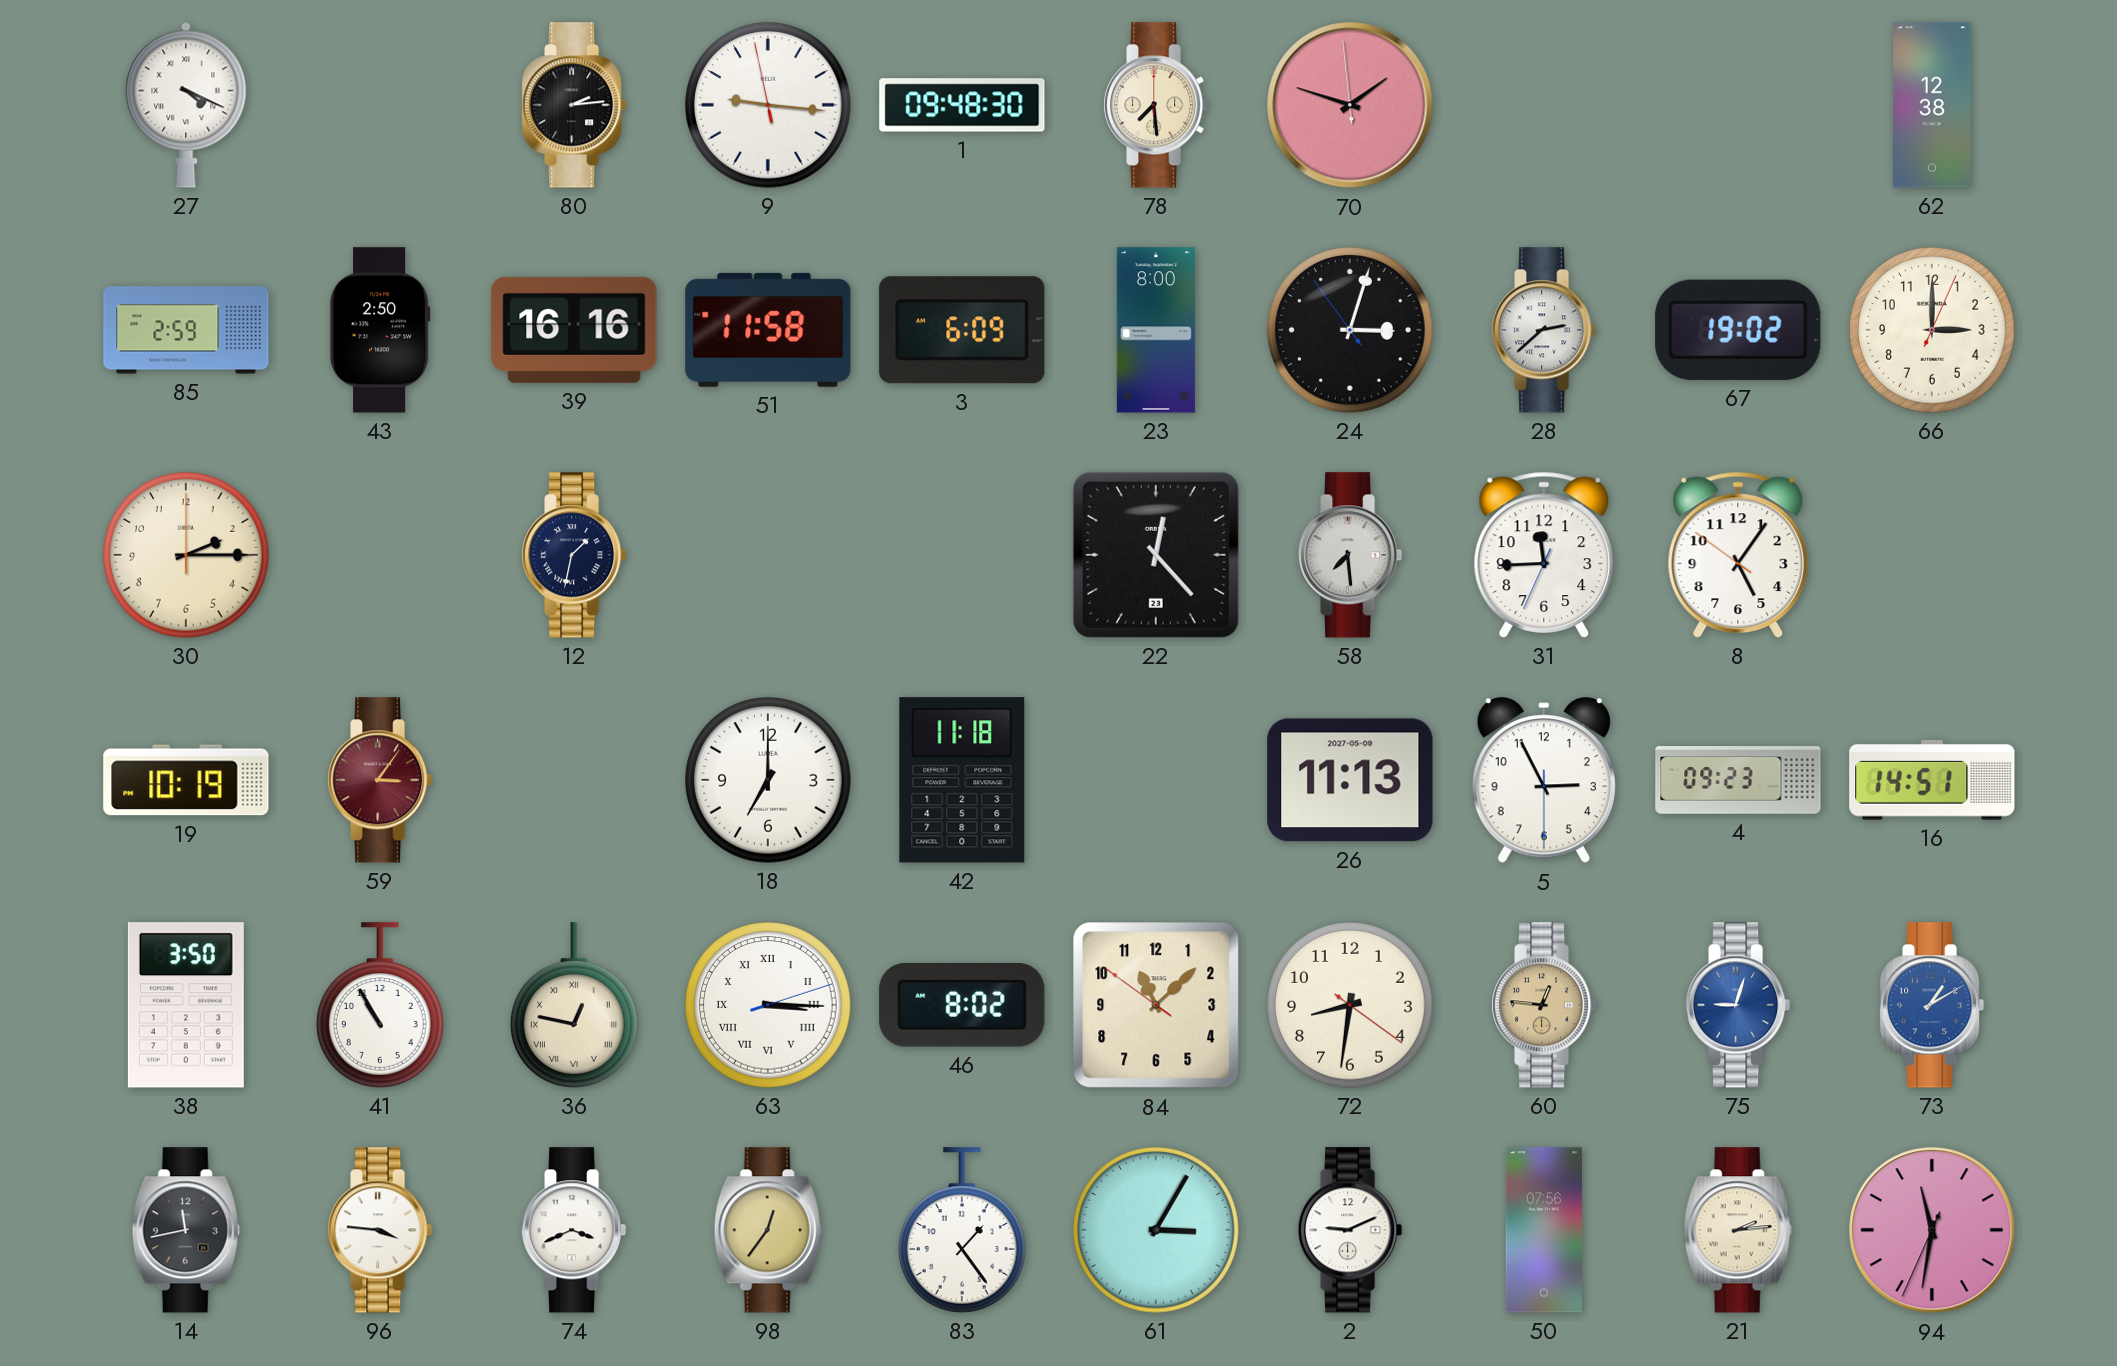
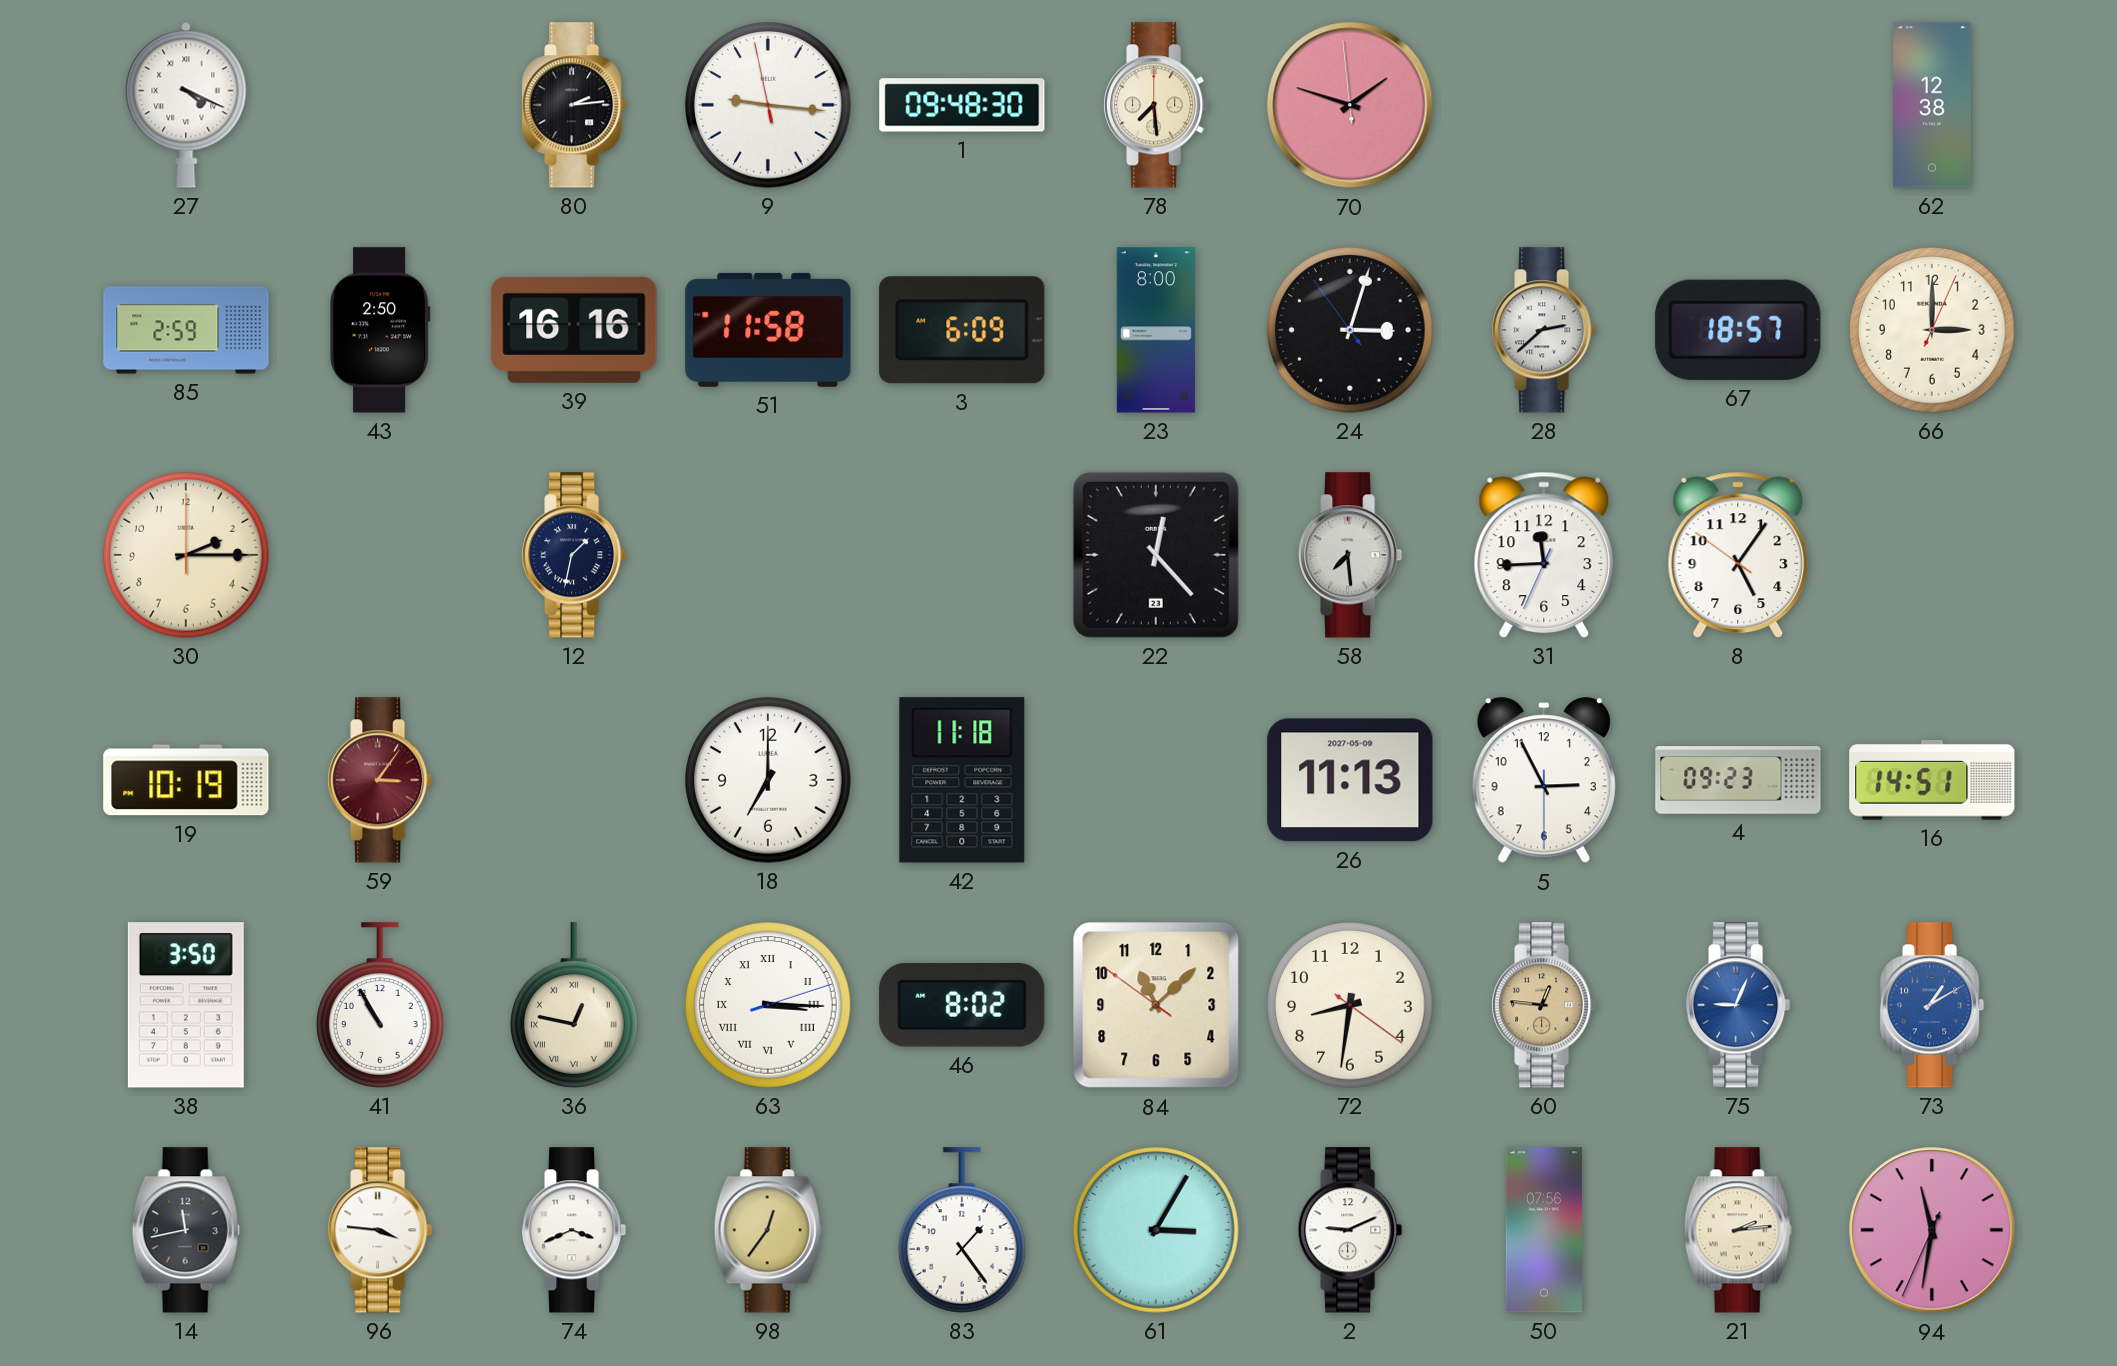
67: 19:02 -> 18:57
75: 9:03 -> 9:04
